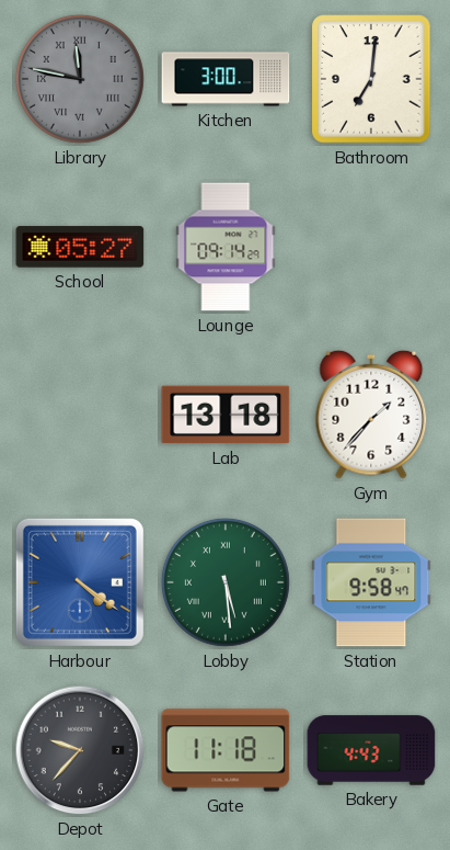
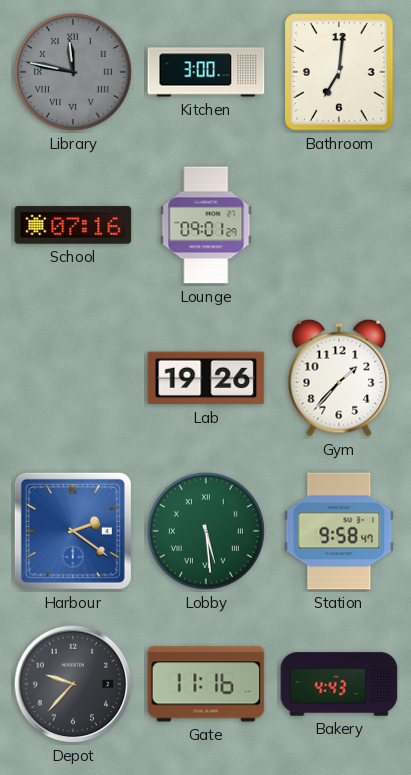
School: 05:27 -> 07:16
Lounge: 09:14 -> 09:01
Lab: 13:18 -> 19:26
Harbour: 4:21 -> 2:21
Gate: 11:18 -> 11:16
